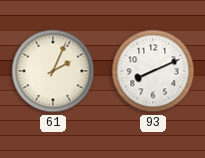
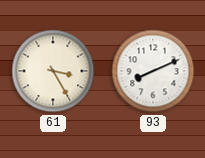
61: 2:04 -> 3:25
